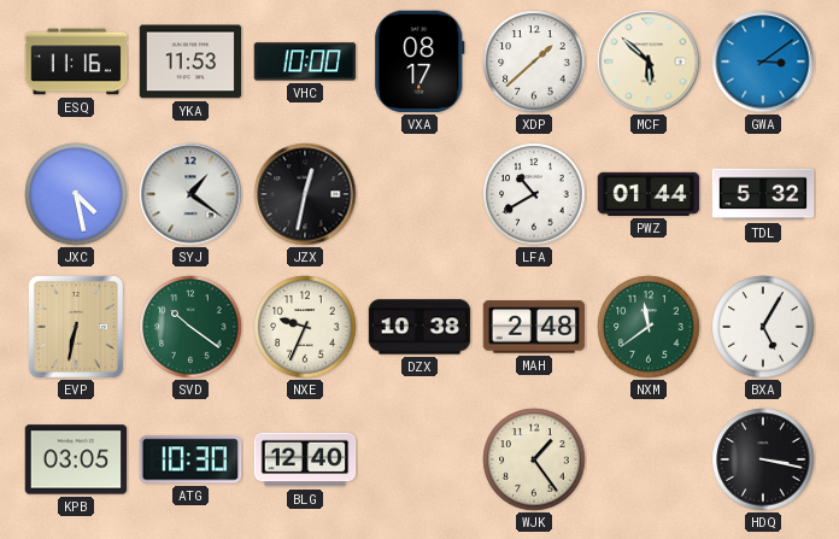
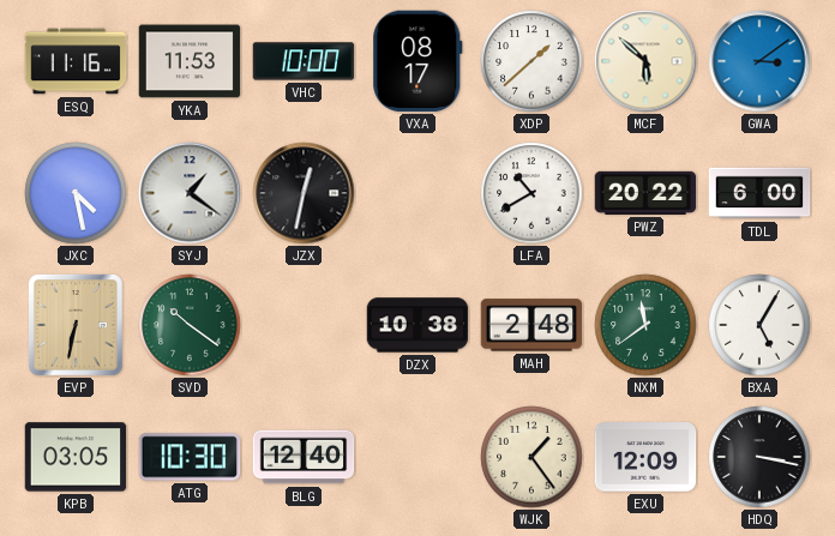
PWZ: 01:44 -> 20:22
TDL: 5:32 -> 6:00
NXE: 9:34 -> none
EXU: none -> 12:09
